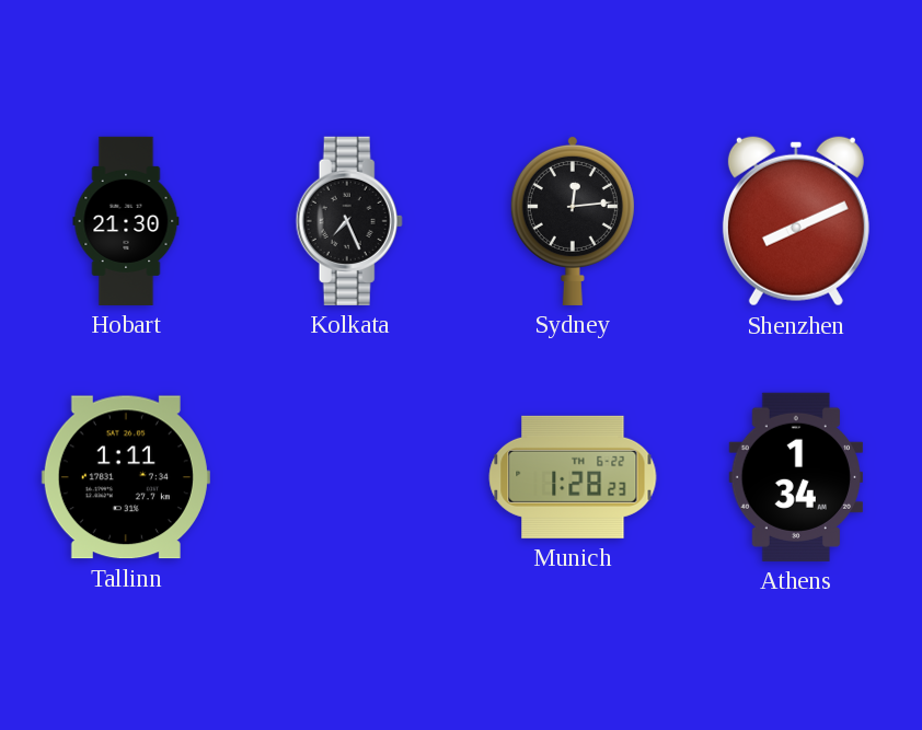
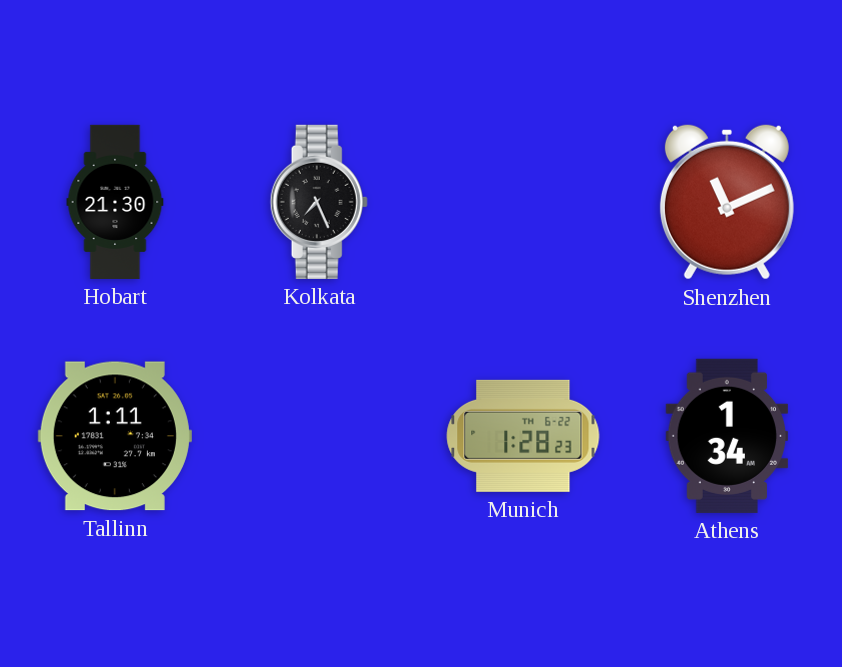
Sydney: 12:14 -> none
Shenzhen: 8:11 -> 11:11
